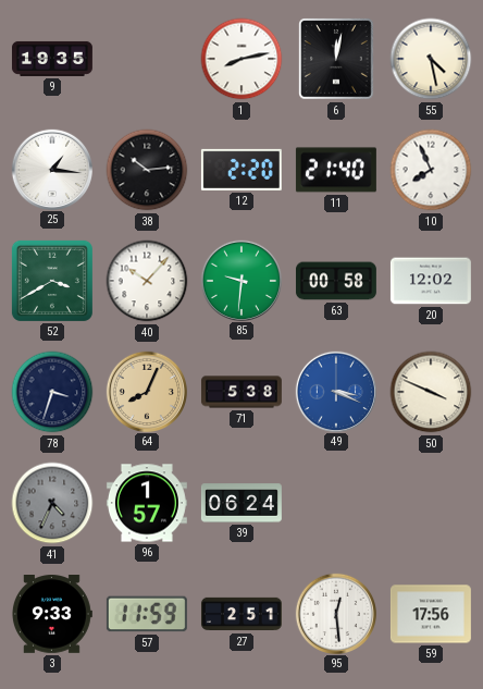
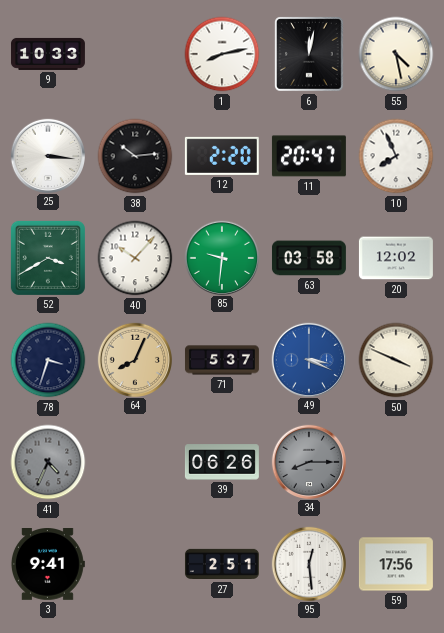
9: 19:35 -> 10:33
25: 1:16 -> 3:16
11: 21:40 -> 20:47
63: 00:58 -> 03:58
71: 5:38 -> 5:37
96: 1:57 -> none
39: 06:24 -> 06:26
34: none -> 8:15
3: 9:33 -> 9:41
57: 11:59 -> none
